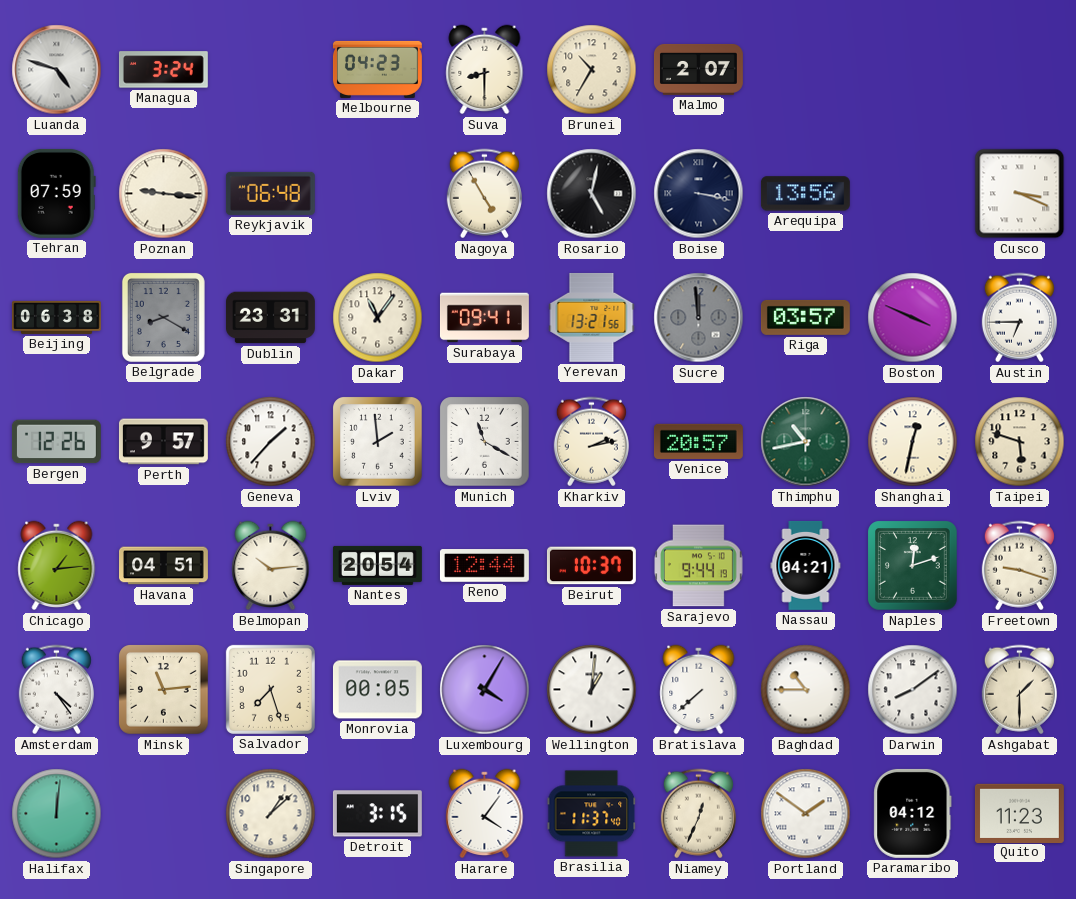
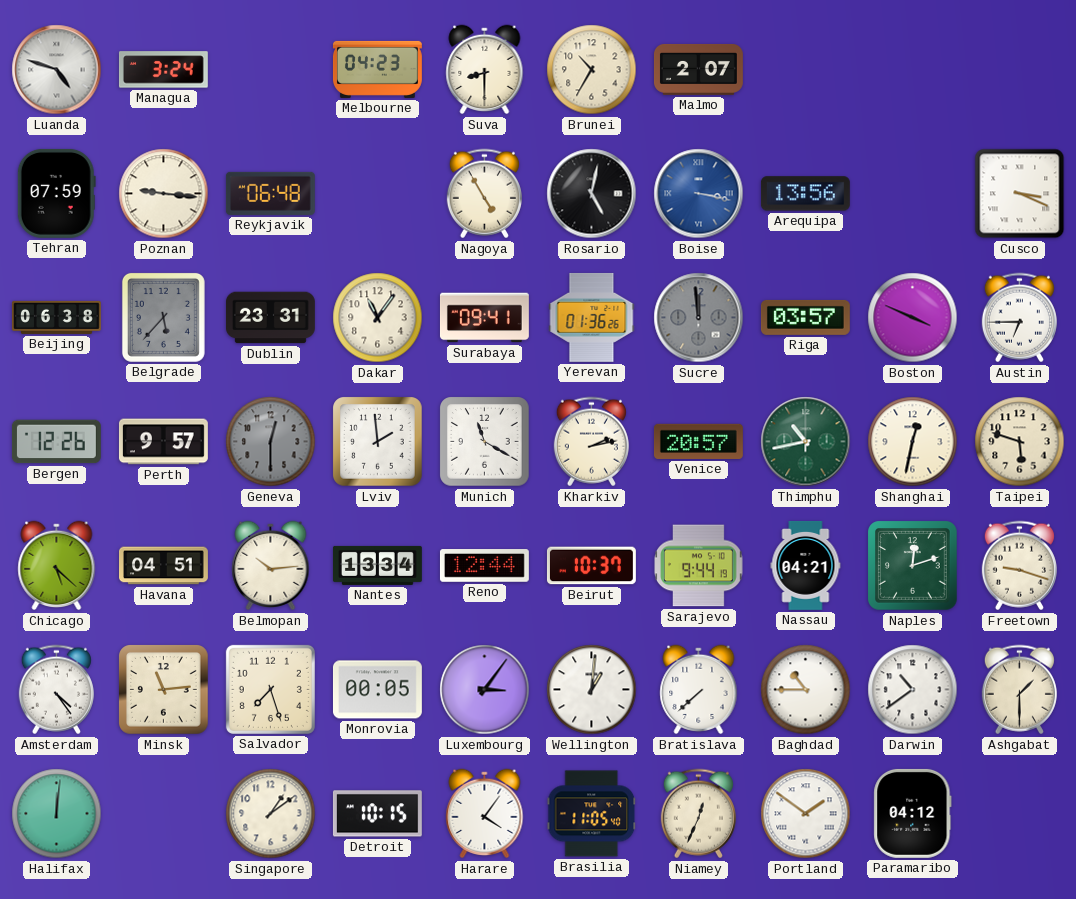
Boise dial: navy -> blue
Belgrade: 8:20 -> 5:37
Yerevan: 13:21 -> 01:36
Geneva: 1:37 -> 12:30
Geneva dial: white -> grey
Chicago: 1:14 -> 5:22
Nantes: 20:54 -> 13:34
Luxembourg: 4:05 -> 3:06
Darwin: 8:09 -> 10:39
Singapore: 1:08 -> 1:09
Detroit: 3:15 -> 10:15
Brasilia: 11:37 -> 11:05
Quito: 11:23 -> none
